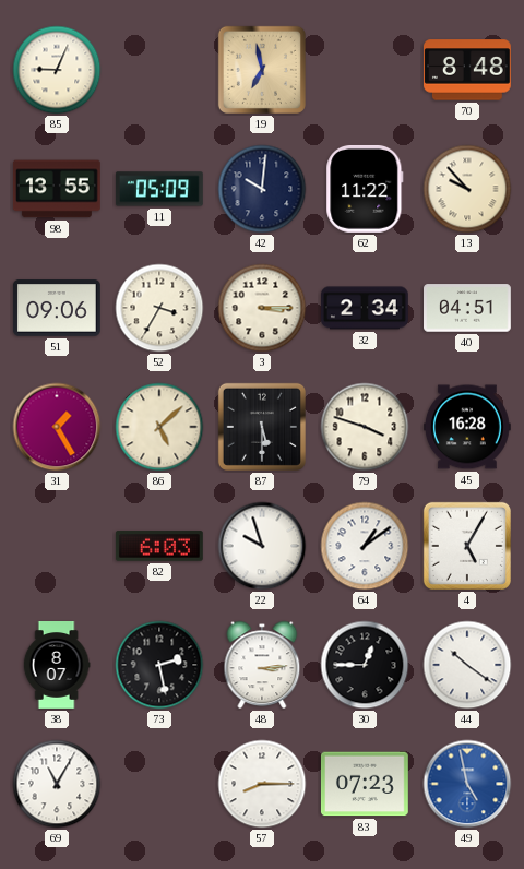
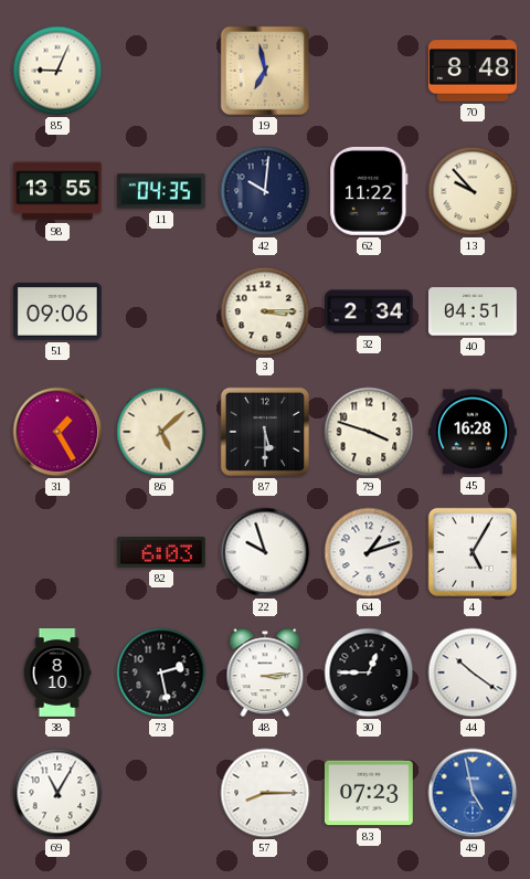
11: 05:09 -> 04:35
52: 3:35 -> none
64: 1:09 -> 1:12
38: 8:07 -> 8:10
